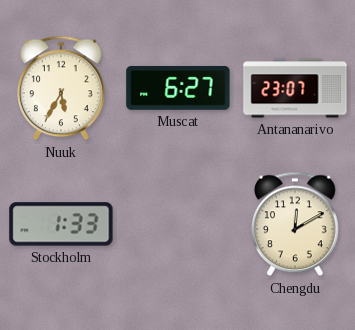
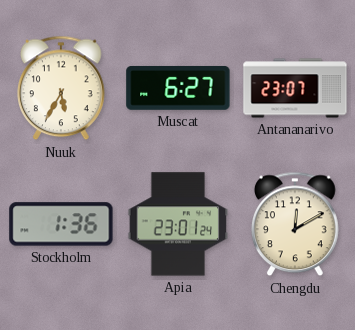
Stockholm: 1:33 -> 1:36
Apia: none -> 23:01
